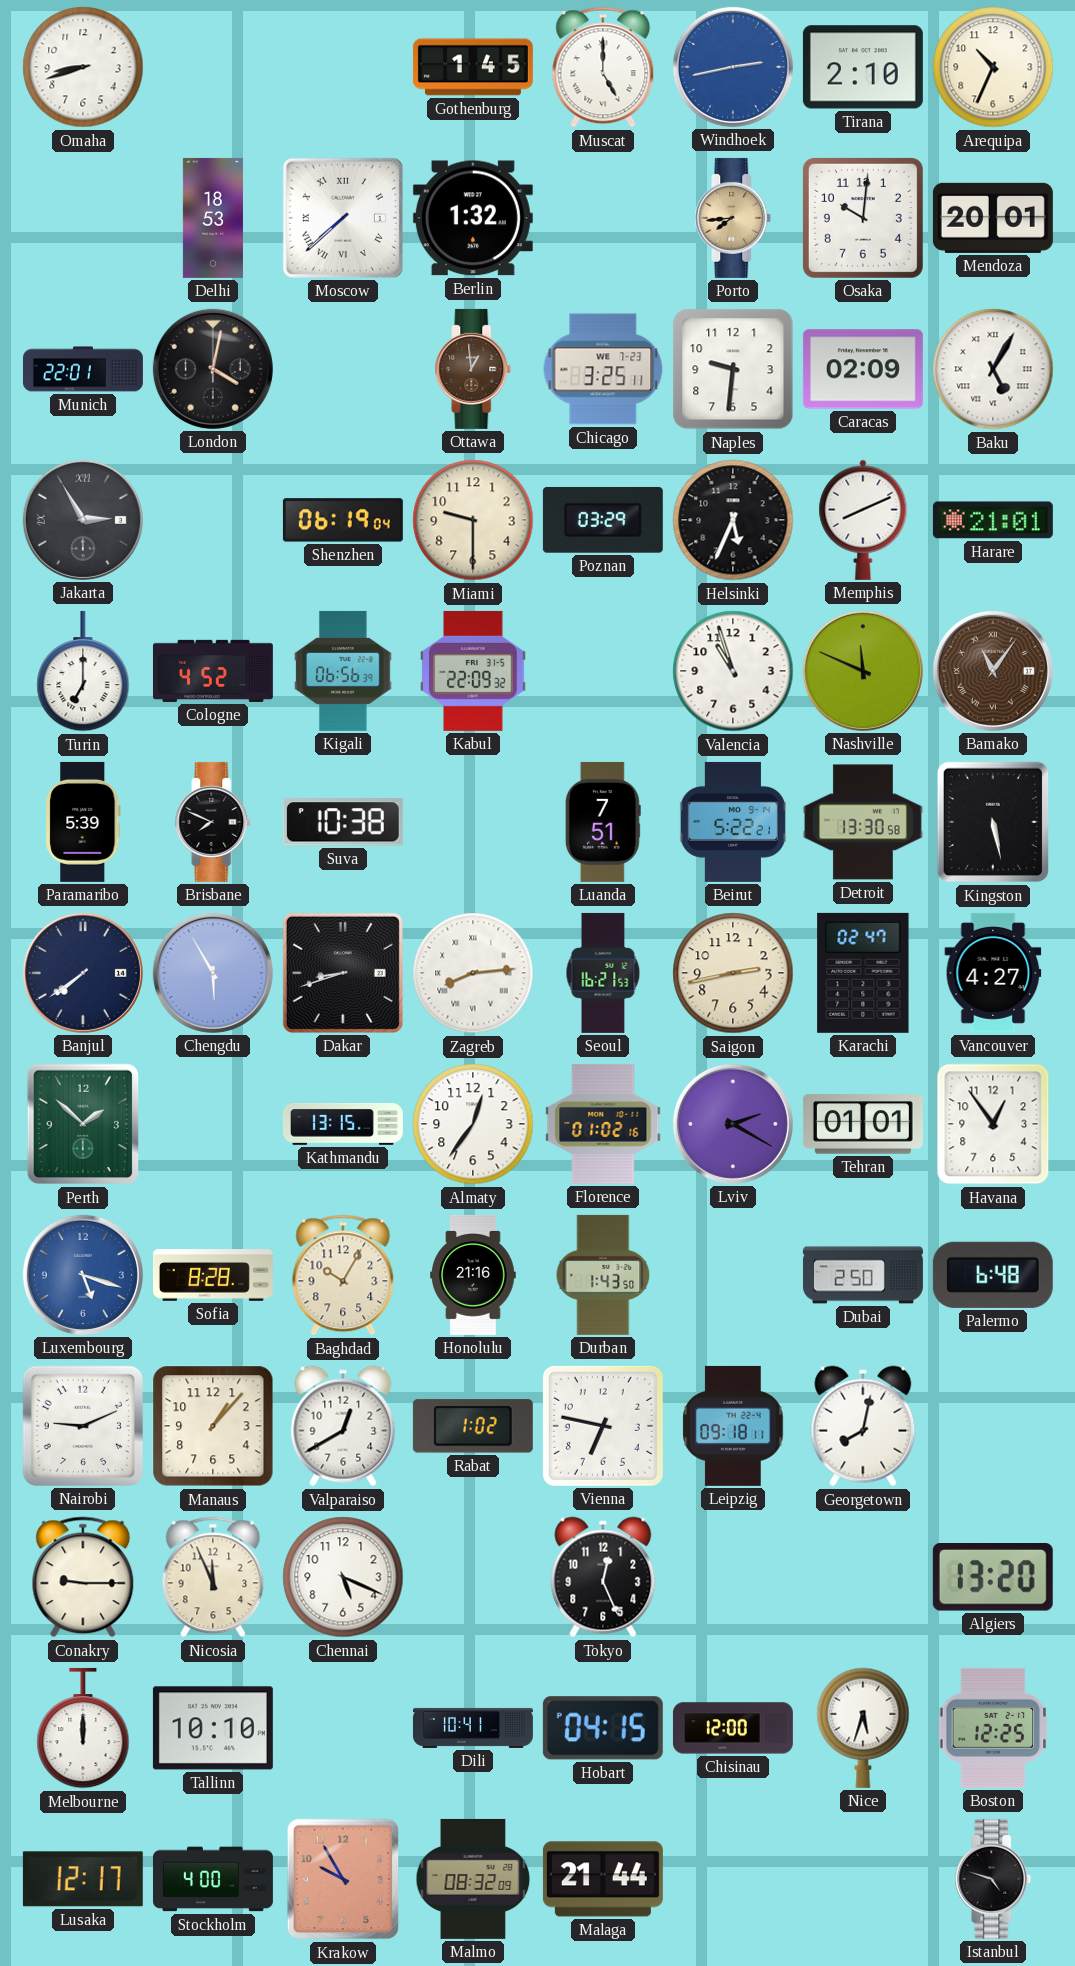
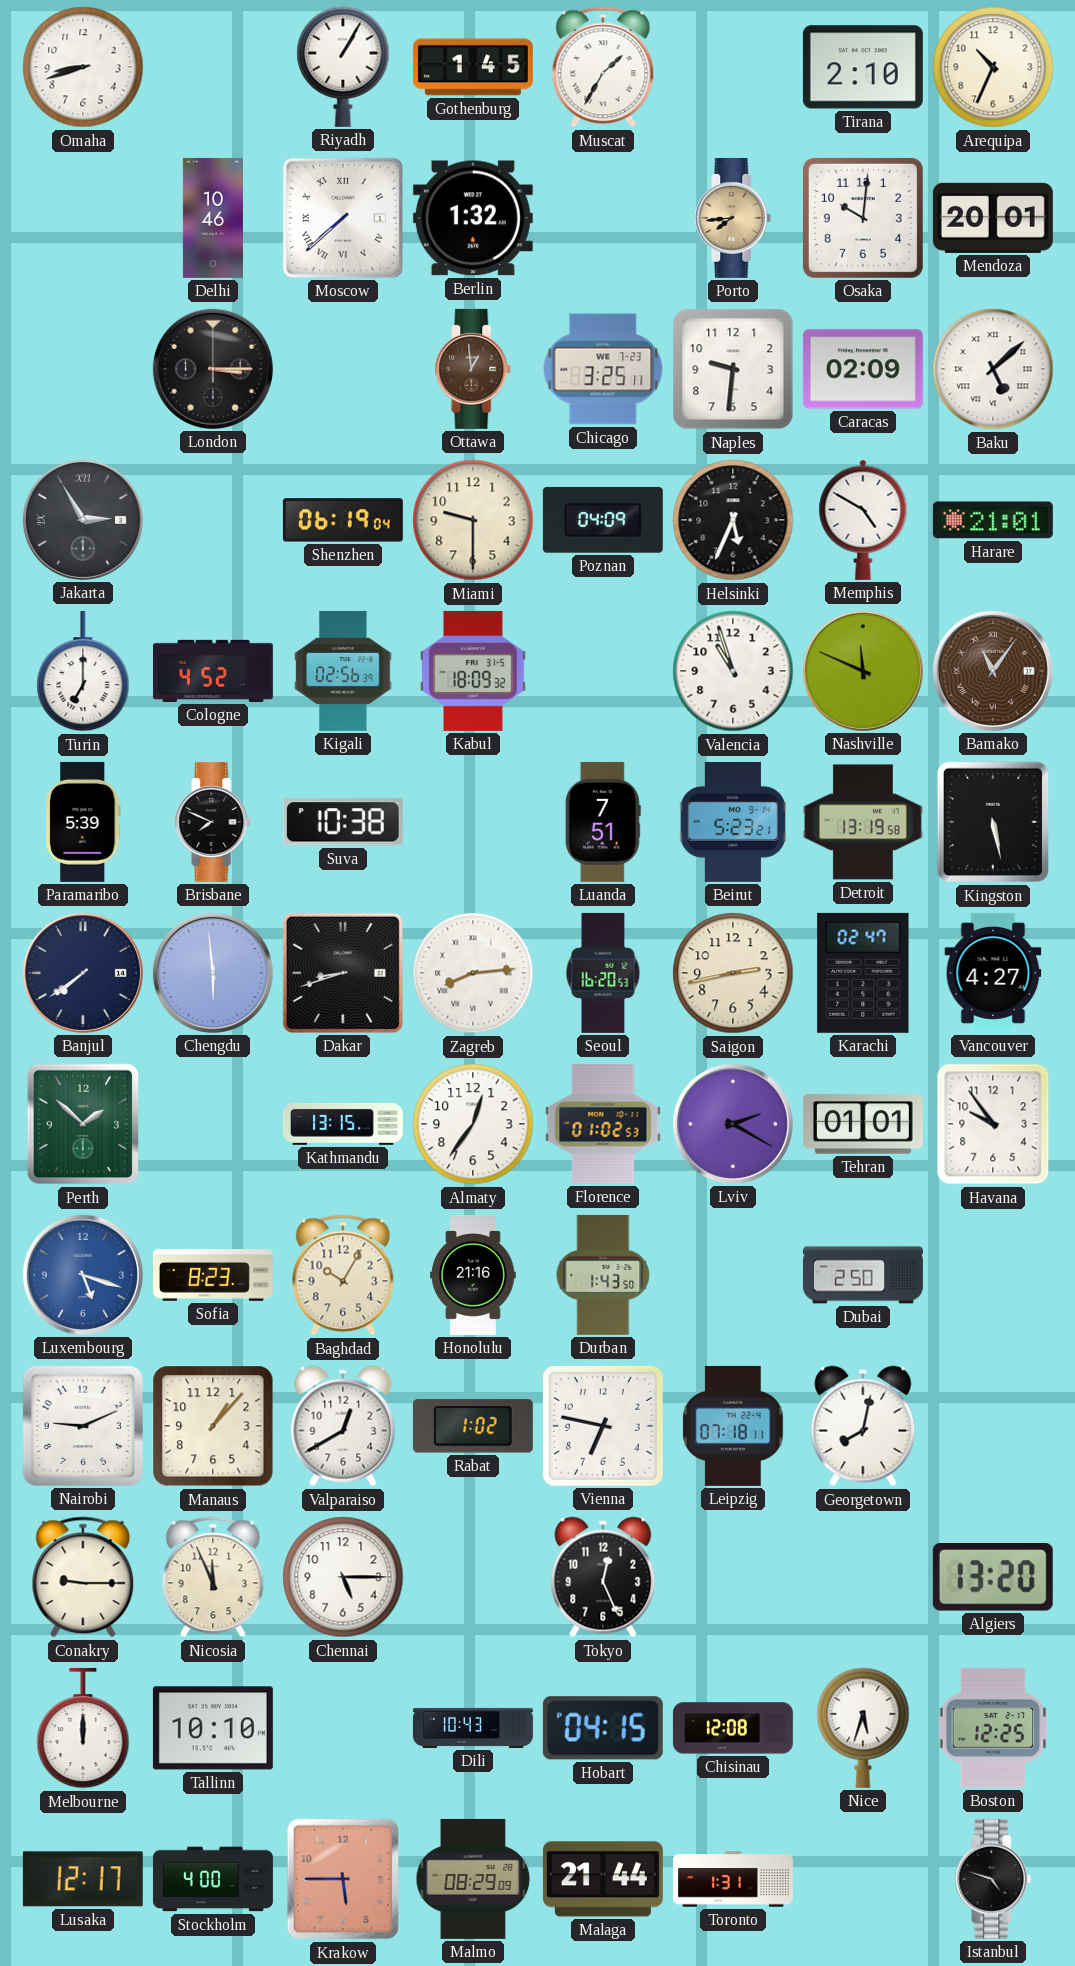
Riyadh: none -> 1:05
Muscat: 5:00 -> 1:35
Windhoek: 2:43 -> none
Delhi: 18:53 -> 10:46
Munich: 22:01 -> none
London: 4:02 -> 3:15
Baku: 5:05 -> 5:08
Poznan: 03:29 -> 04:09
Memphis: 8:11 -> 4:50
Kigali: 06:56 -> 02:56
Kabul: 22:09 -> 18:09
Beirut: 5:22 -> 5:23
Detroit: 13:30 -> 13:19
Chengdu: 5:55 -> 5:59
Seoul: 16:21 -> 16:20
Florence: 01:02:16 -> 01:02:53
Havana: 12:54 -> 9:54
Sofia: 8:28 -> 8:23
Palermo: 6:48 -> none
Leipzig: 09:18 -> 07:18
Chennai: 5:19 -> 5:15
Dili: 10:41 -> 10:43
Chisinau: 12:00 -> 12:08
Krakow: 9:55 -> 5:45
Malmo: 08:32 -> 08:29
Toronto: none -> 1:31
